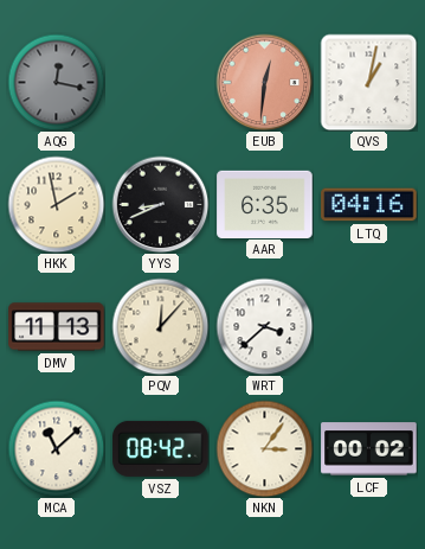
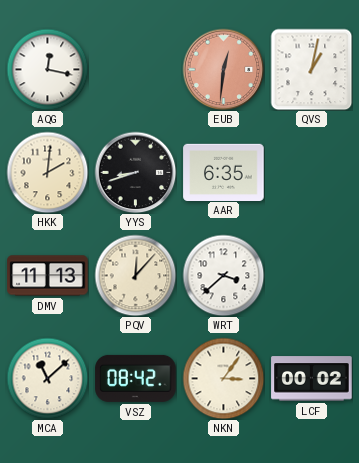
AQG dial: grey -> white
HKK: 1:58 -> 2:01
YYS: 8:41 -> 8:42
LTQ: 04:16 -> none
